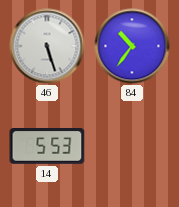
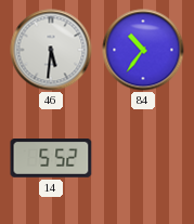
46: 5:27 -> 5:31
14: 5:53 -> 5:52
